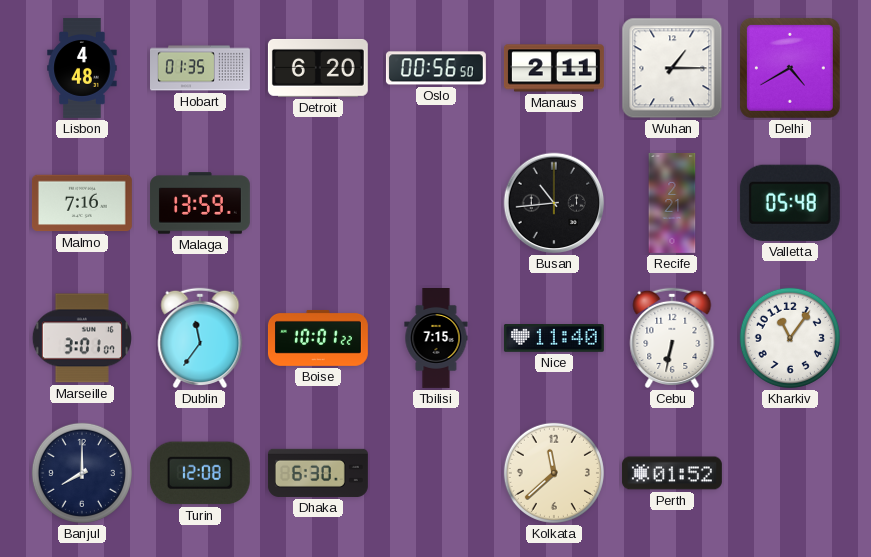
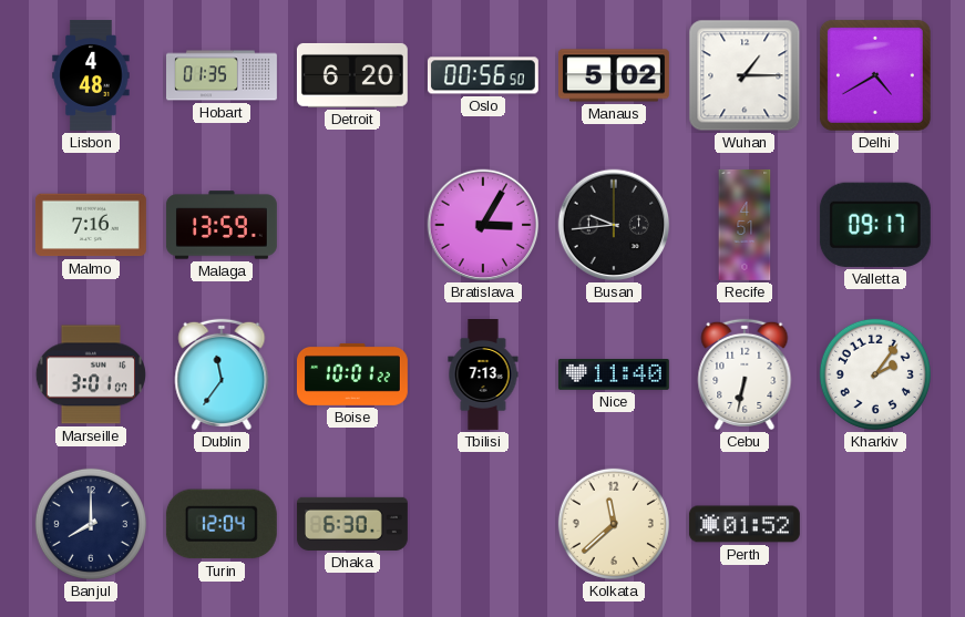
Manaus: 2:11 -> 5:02
Bratislava: none -> 3:05
Busan: 10:44 -> 9:44
Recife: 2:21 -> 4:51
Valletta: 05:48 -> 09:17
Tbilisi: 7:15 -> 7:13
Kharkiv: 11:06 -> 2:06
Turin: 12:08 -> 12:04
